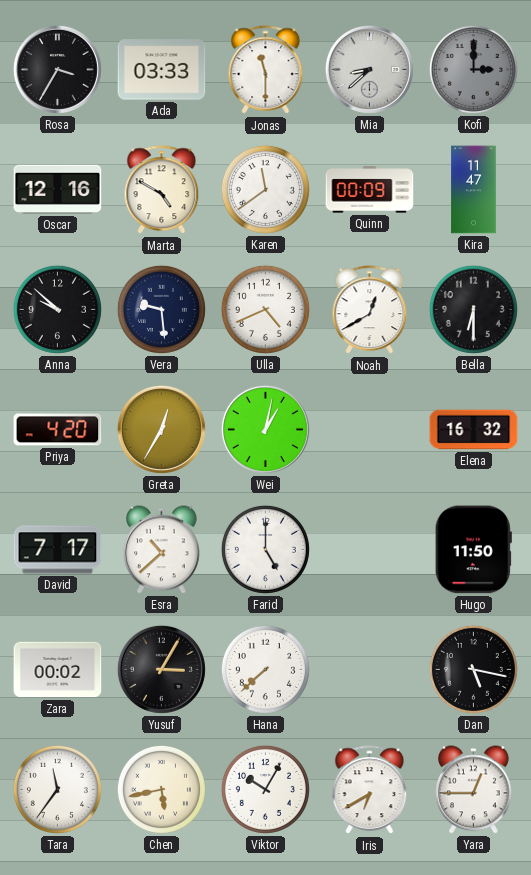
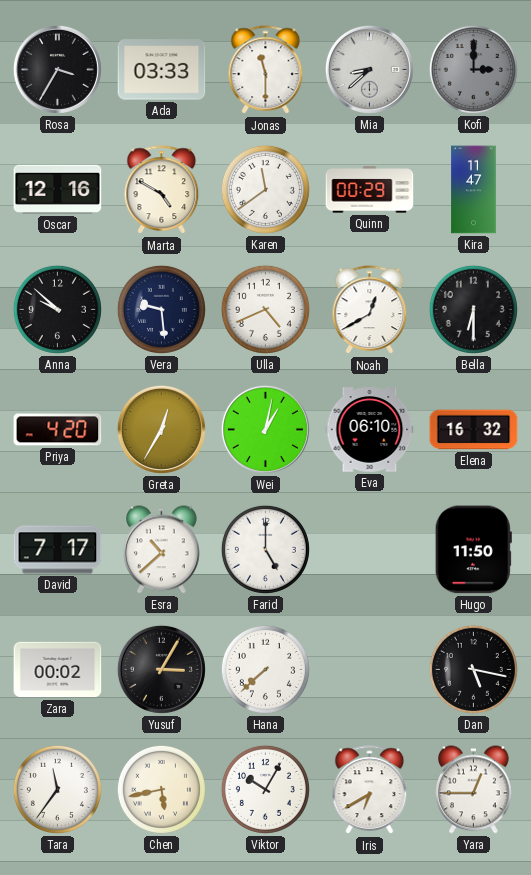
Quinn: 00:09 -> 00:29
Eva: none -> 06:10
